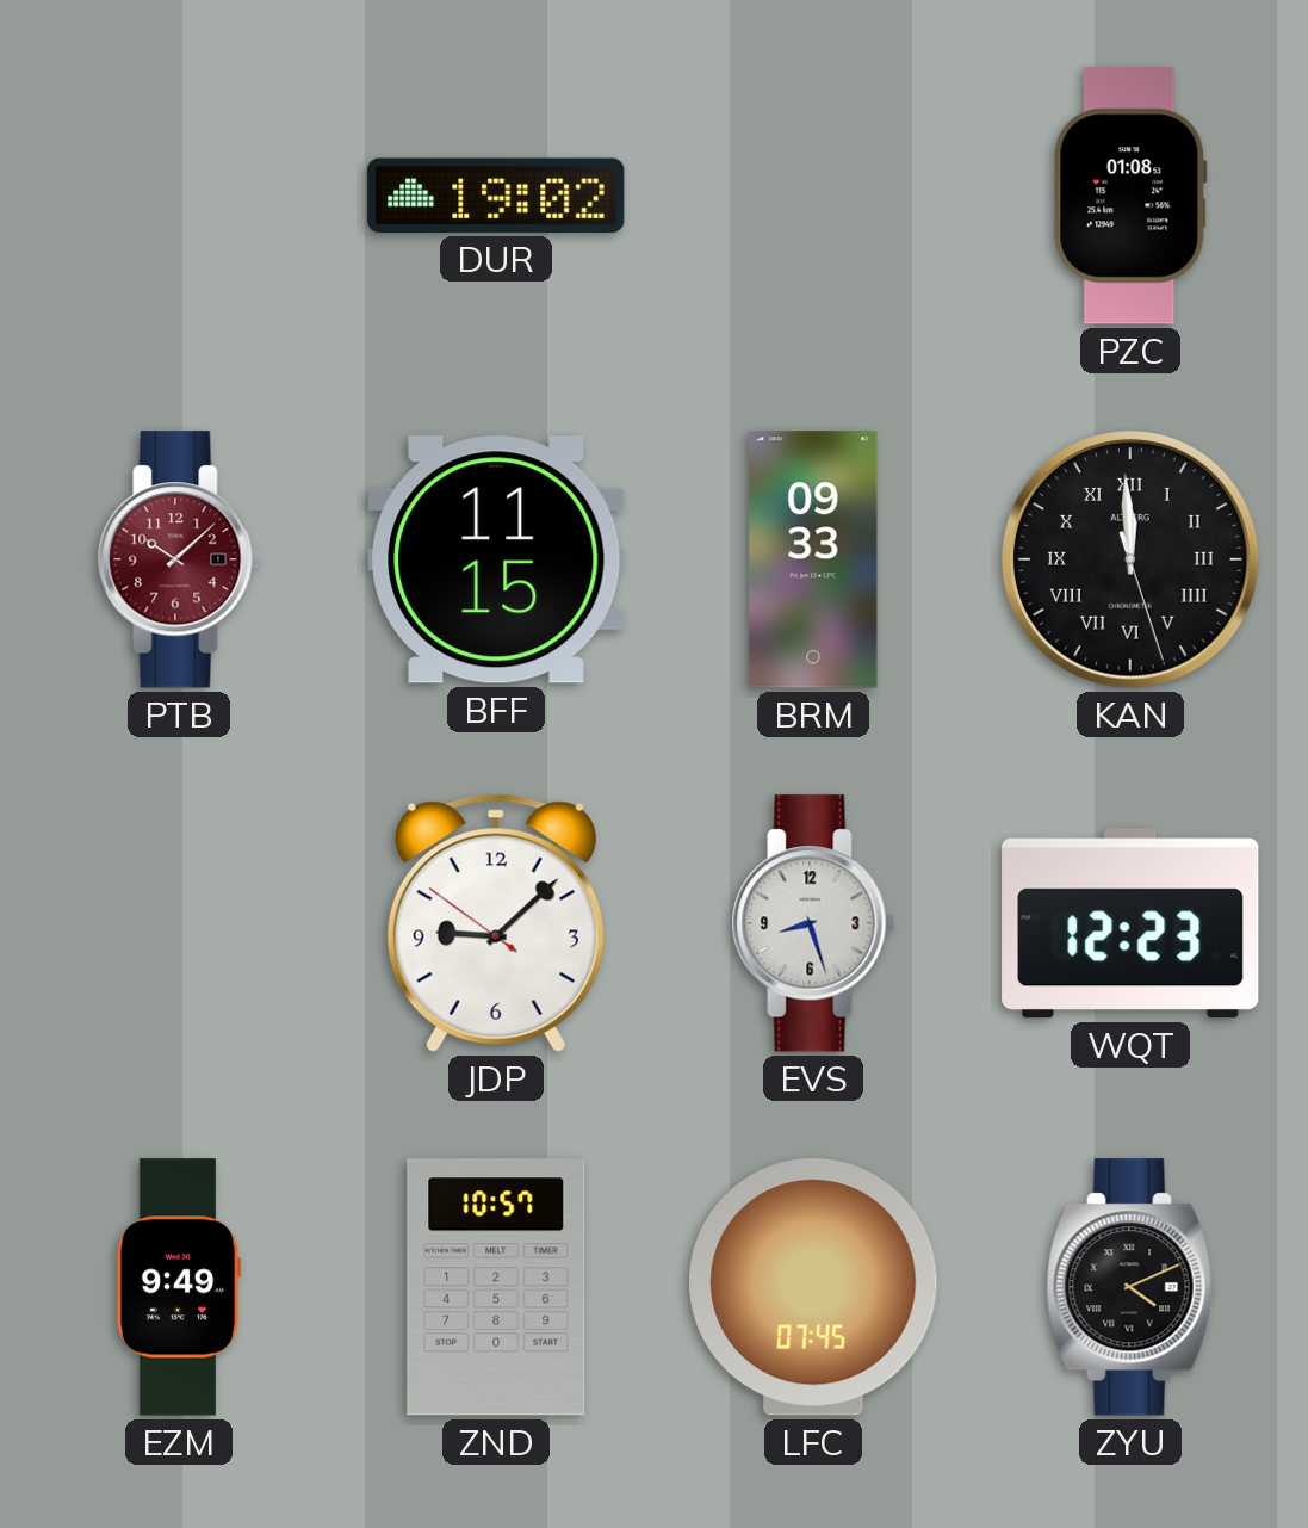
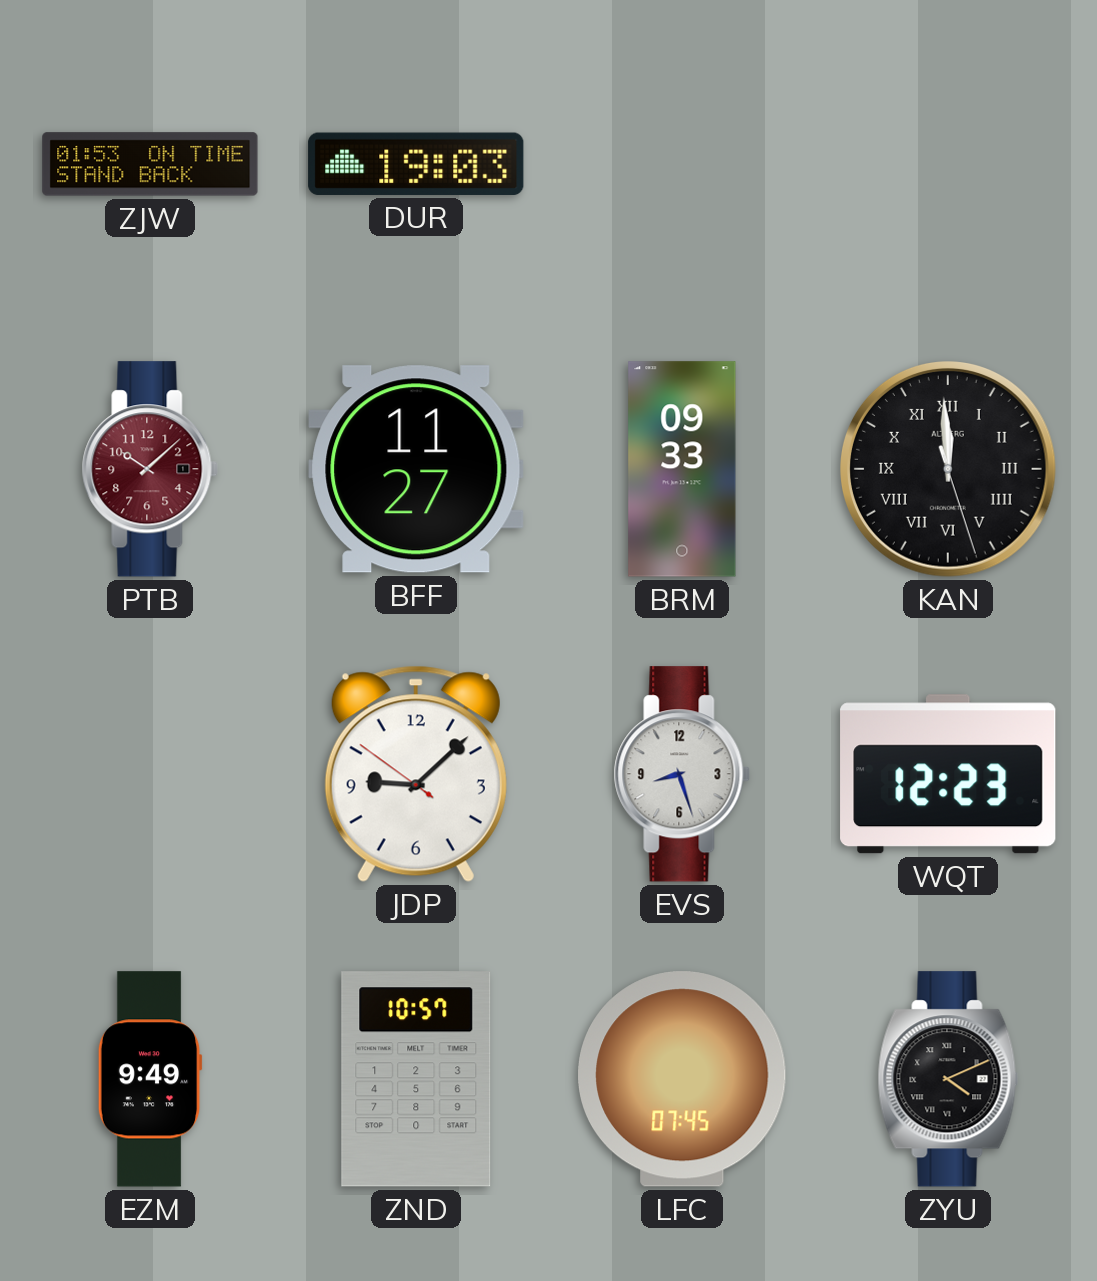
ZJW: none -> 01:53
DUR: 19:02 -> 19:03
PZC: 01:08 -> none
BFF: 11:15 -> 11:27
